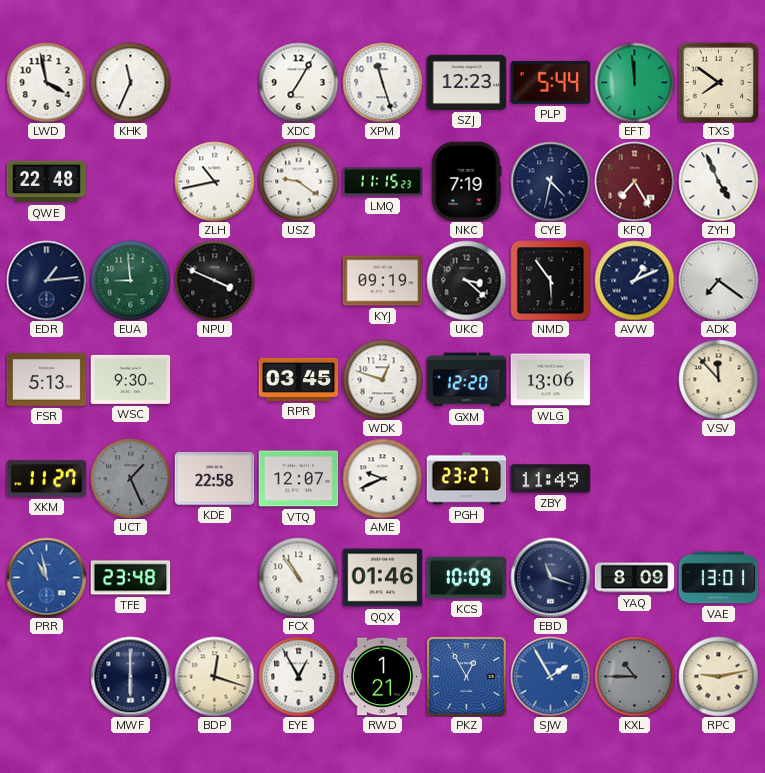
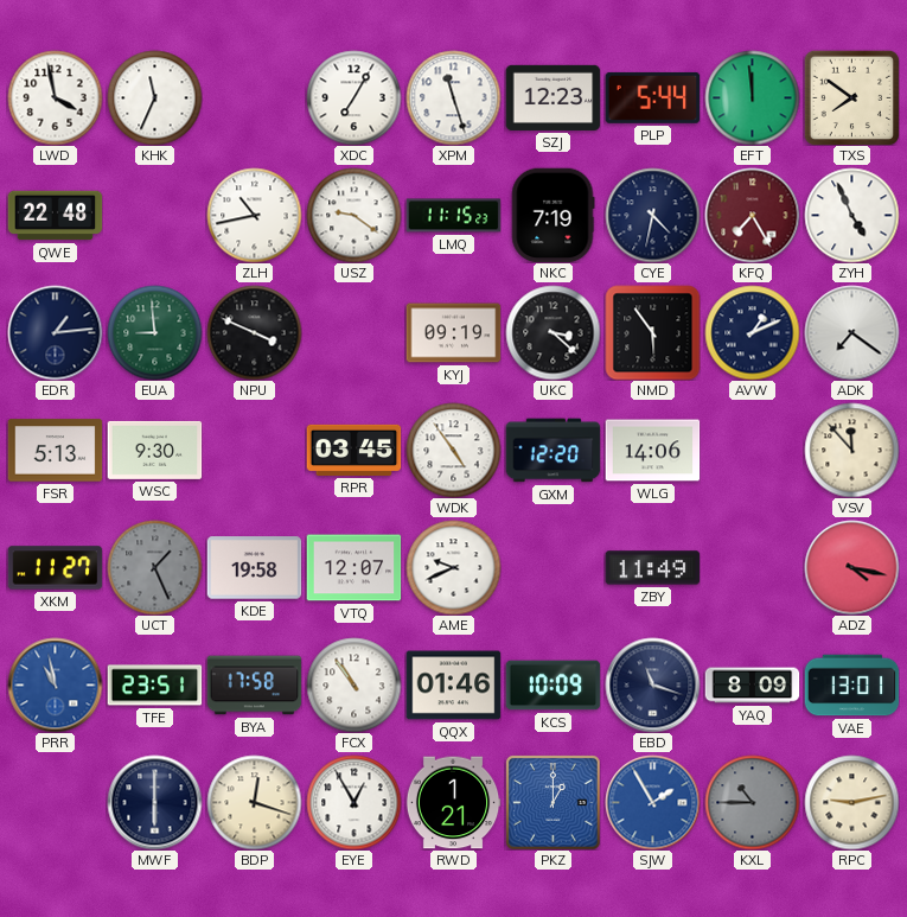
WDK: 12:48 -> 4:54
WLG: 13:06 -> 14:06
KDE: 22:58 -> 19:58
PGH: 23:27 -> none
ADZ: none -> 4:17
TFE: 23:48 -> 23:51
BYA: none -> 17:58
PKZ: 12:55 -> 1:00
